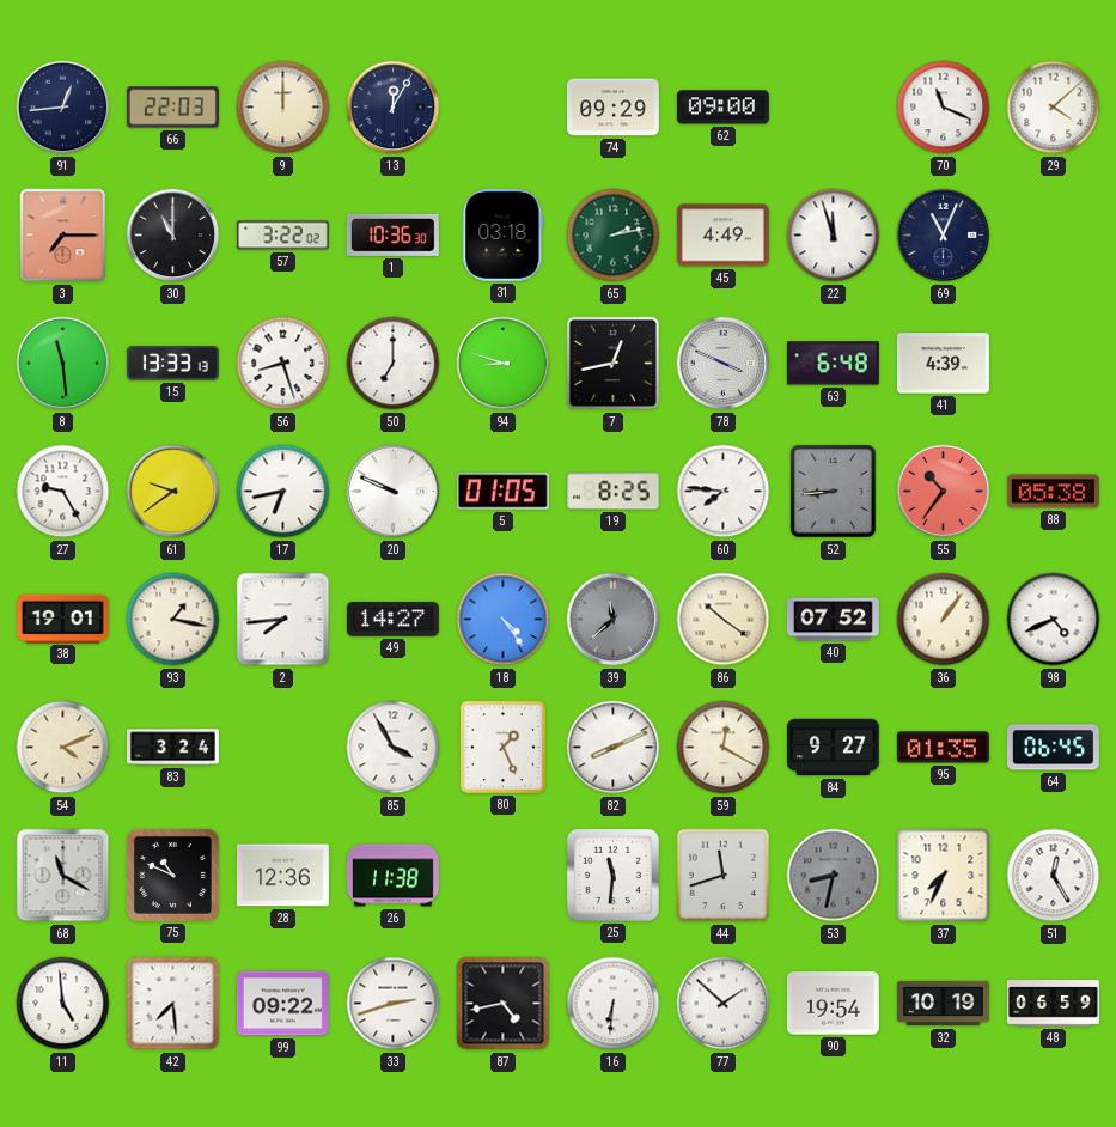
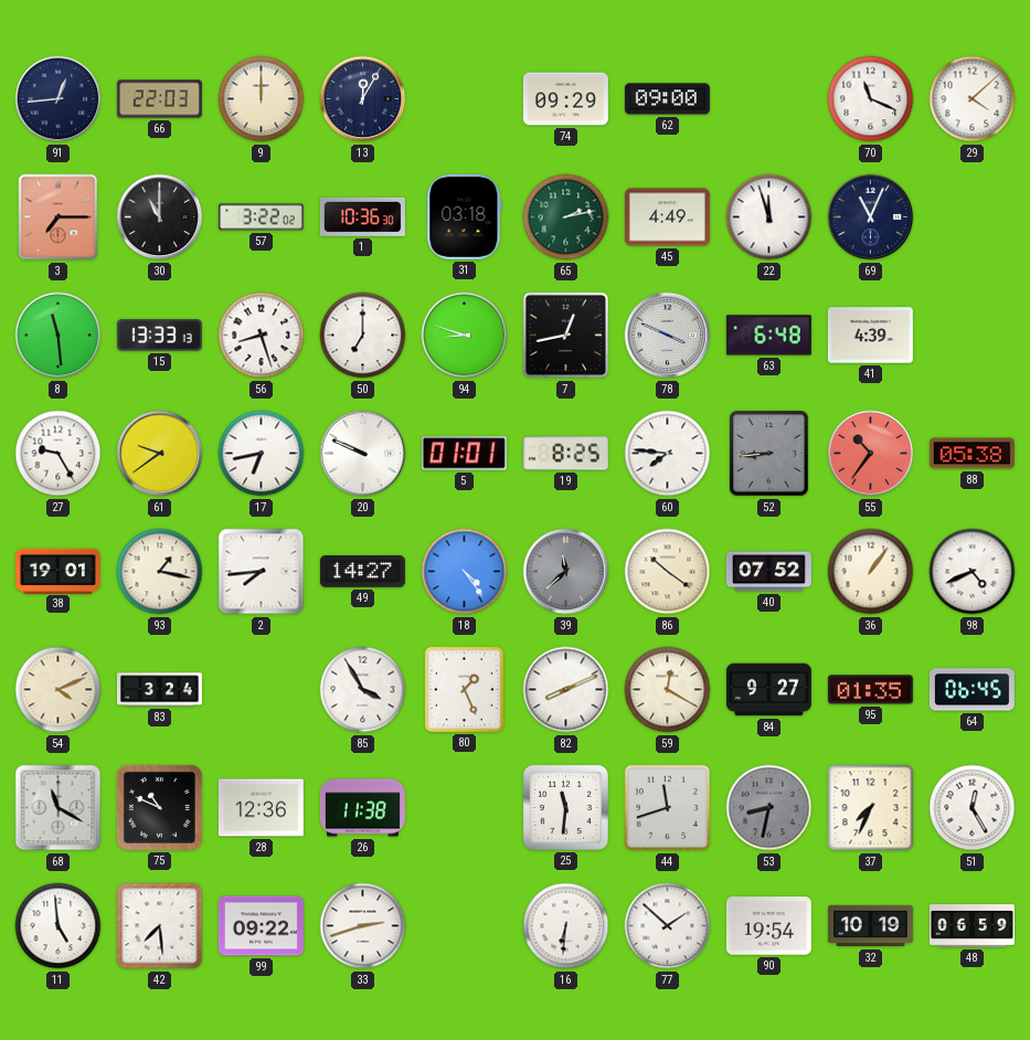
5: 01:05 -> 01:01
87: 4:43 -> none
